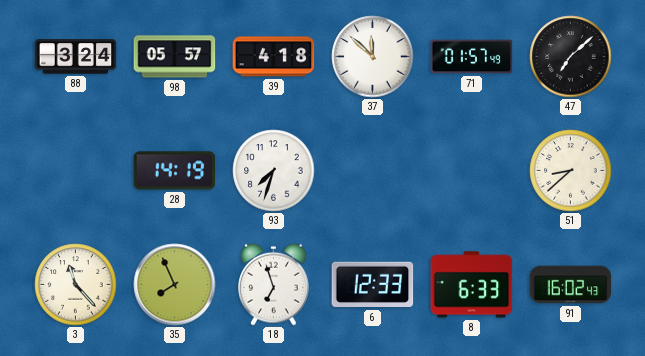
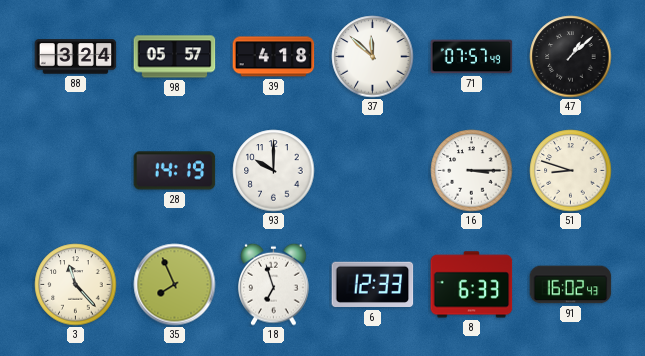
71: 01:57 -> 07:57
47: 7:08 -> 1:08
93: 7:33 -> 10:00
16: none -> 3:15
51: 8:38 -> 8:48
